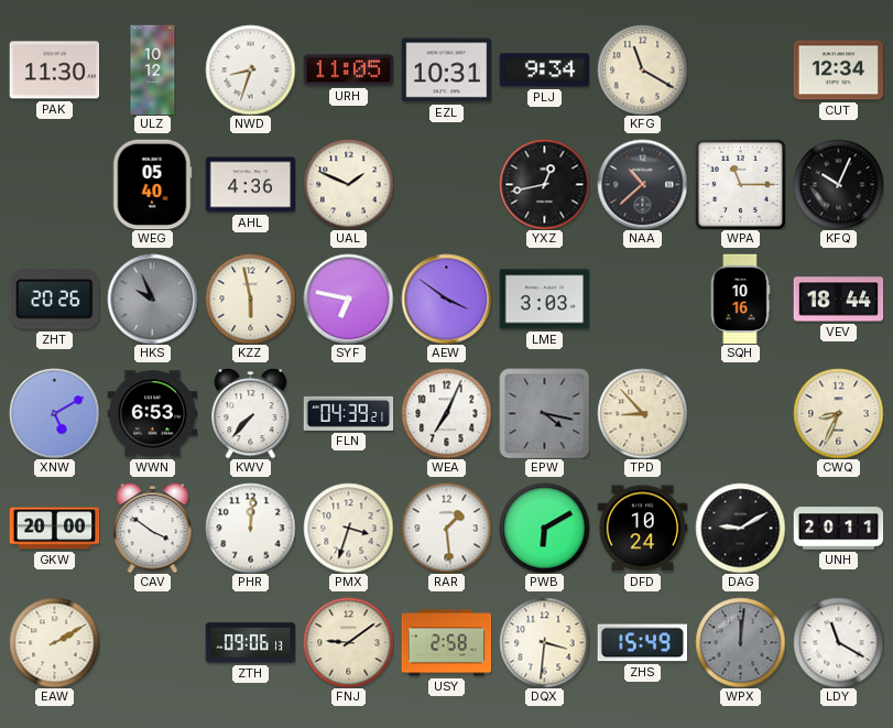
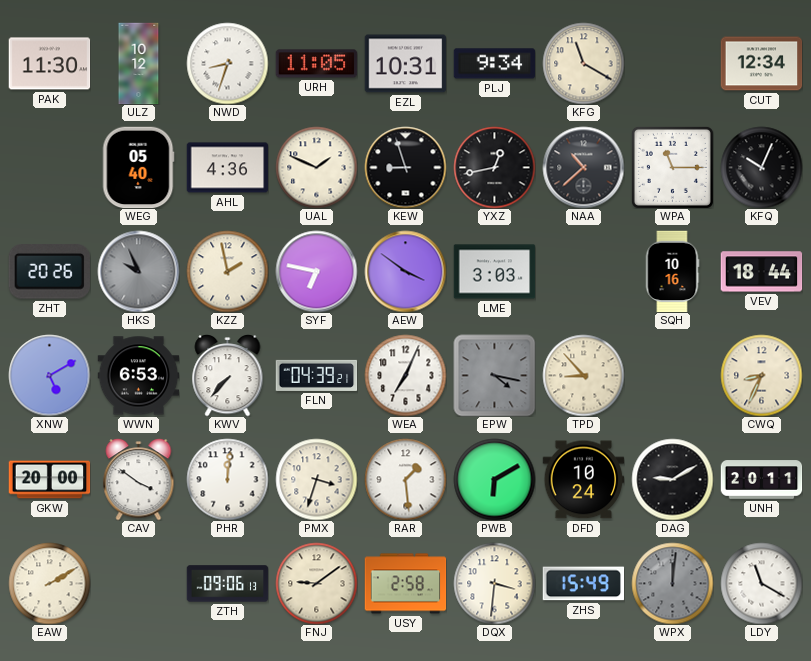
KEW: none -> 8:57
KZZ: 5:58 -> 1:58
